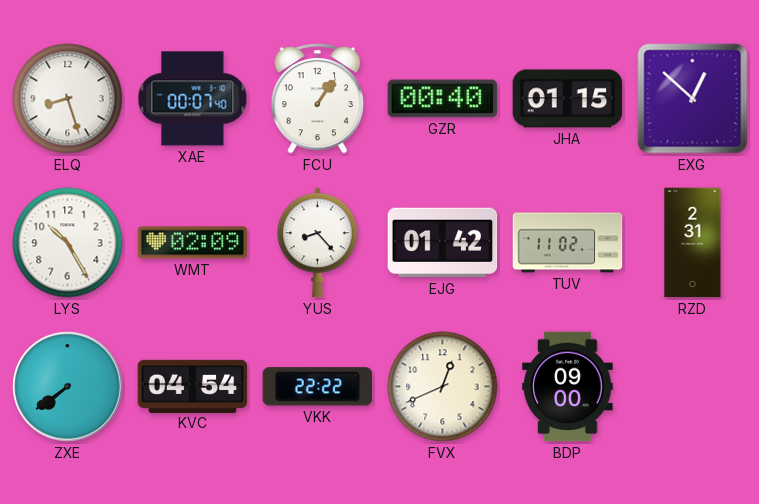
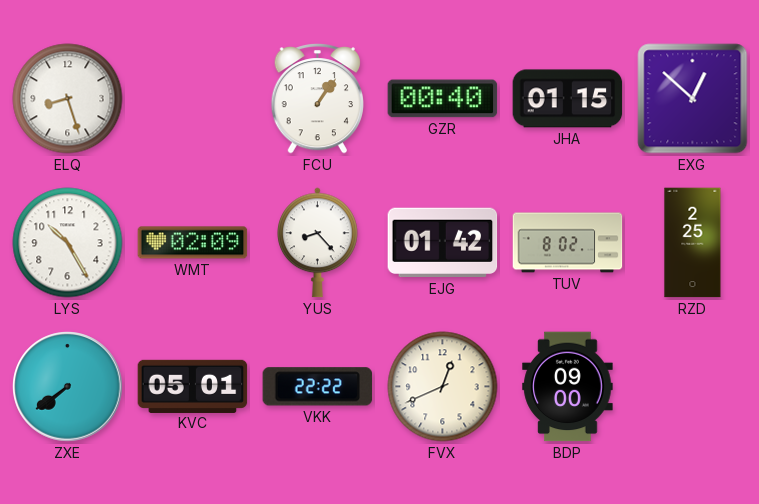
XAE: 00:07 -> none
TUV: 11:02 -> 8:02
RZD: 2:31 -> 2:25
KVC: 04:54 -> 05:01
